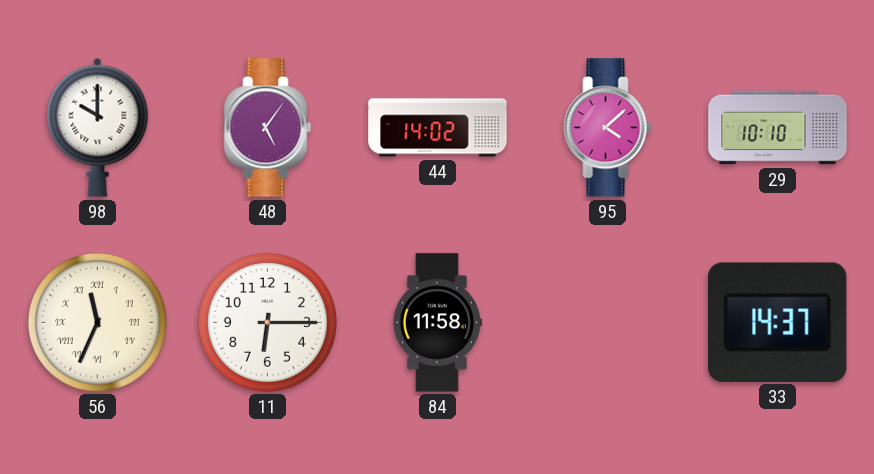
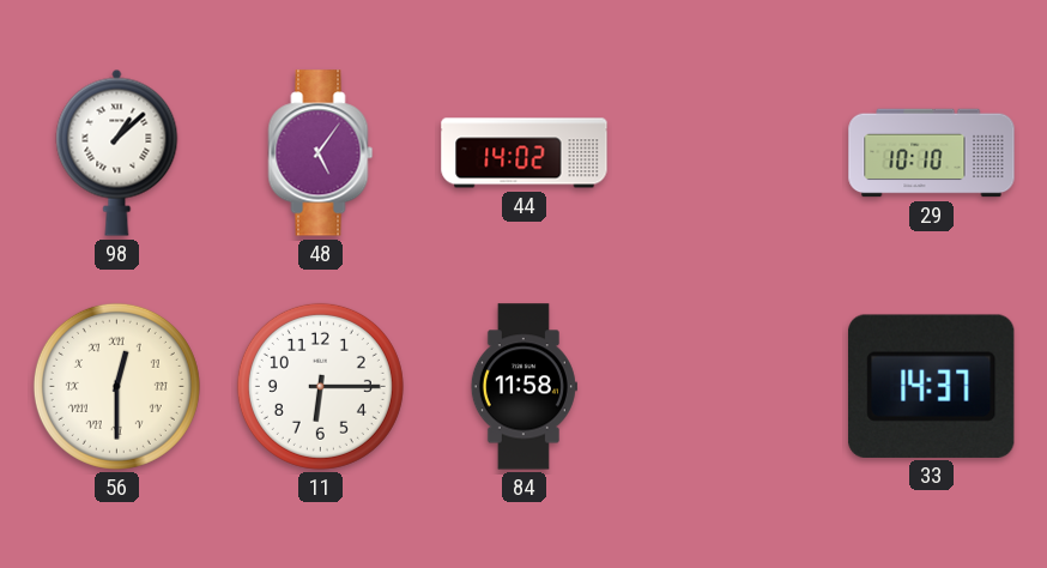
98: 10:00 -> 1:08
95: 4:08 -> none
56: 11:34 -> 12:30
